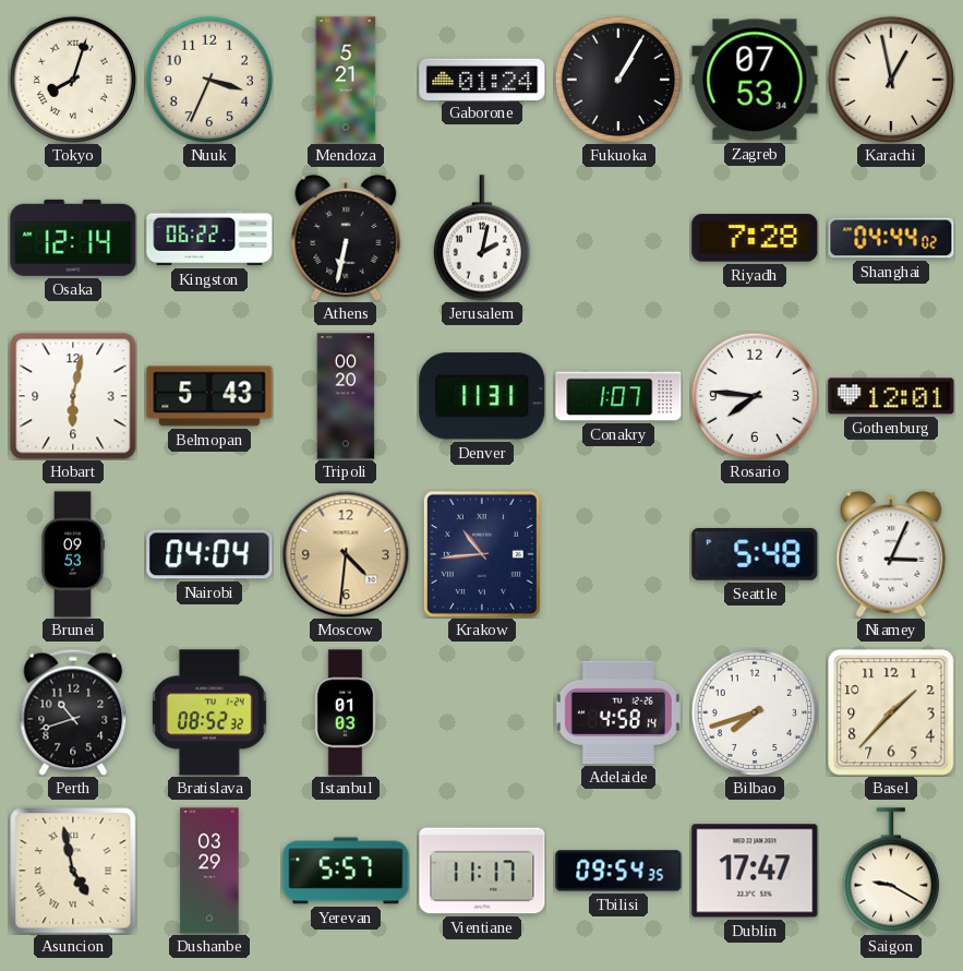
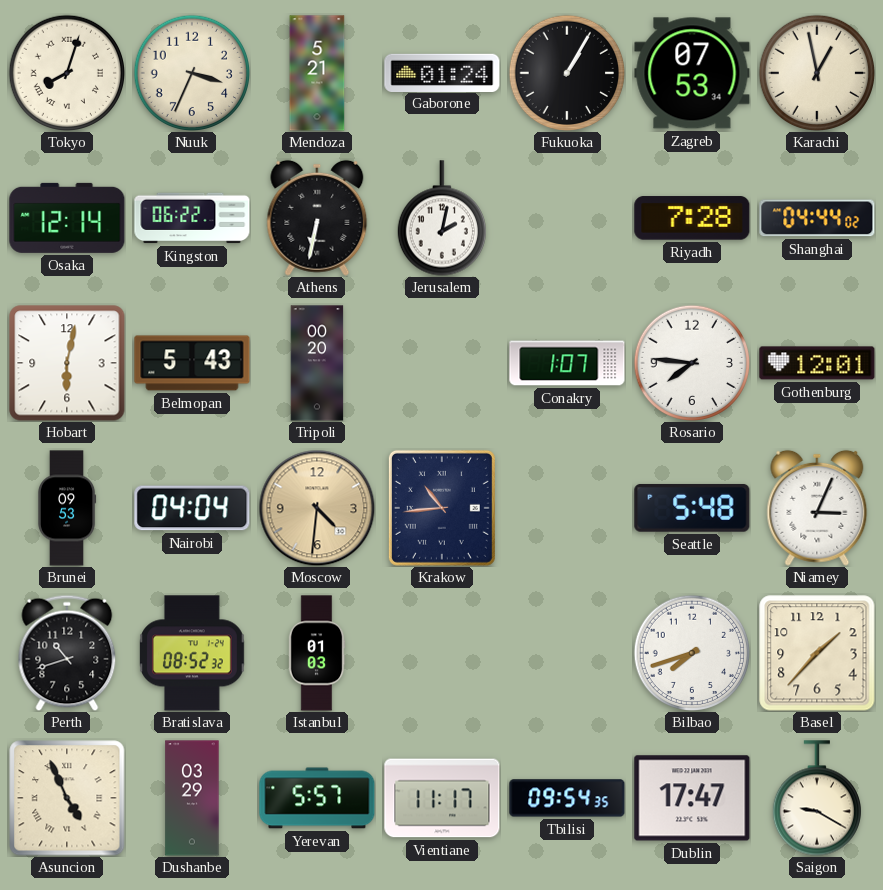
Denver: 11:31 -> none
Adelaide: 4:58 -> none
Asuncion: 4:58 -> 4:56
